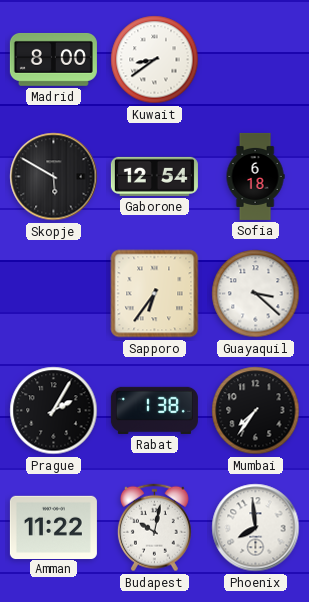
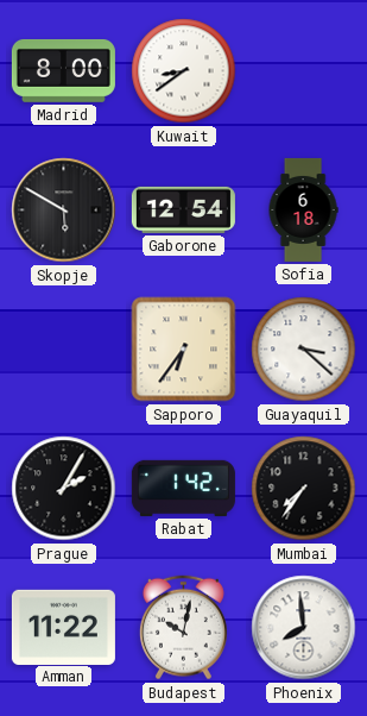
Rabat: 1:38 -> 1:42
